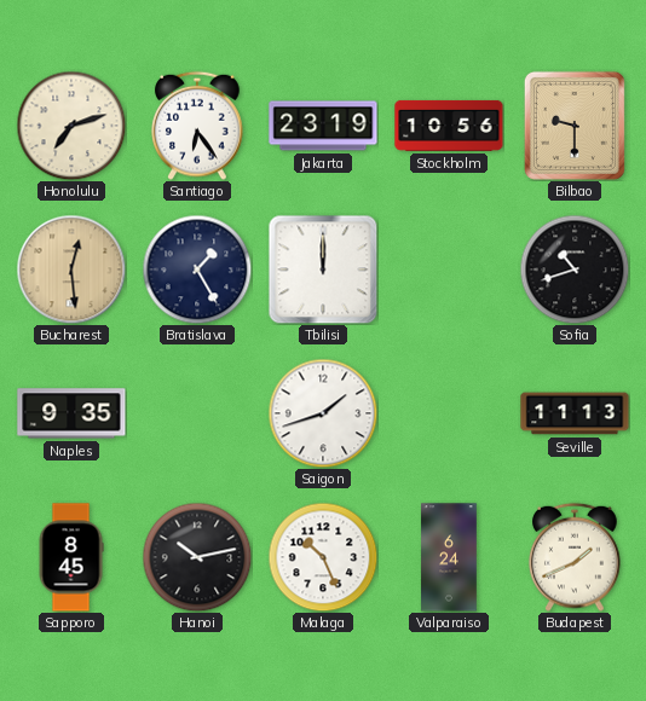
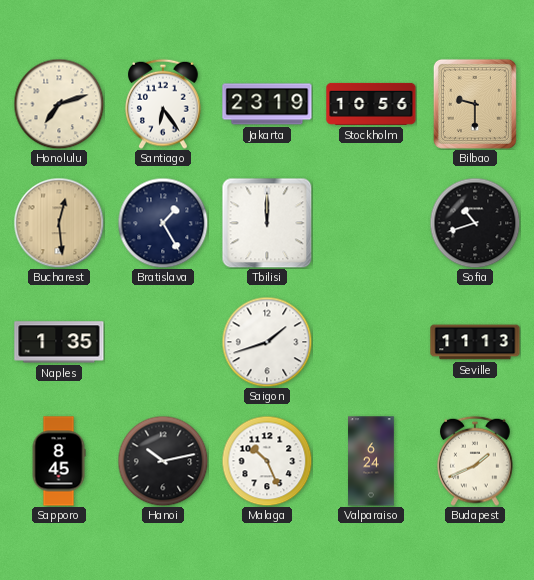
Naples: 9:35 -> 1:35
